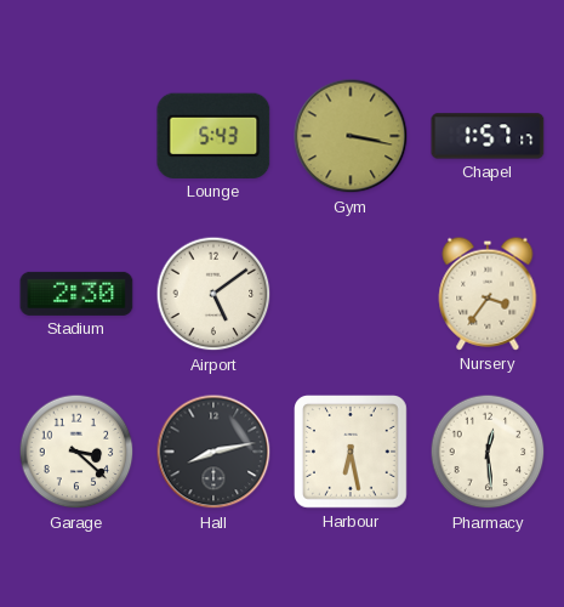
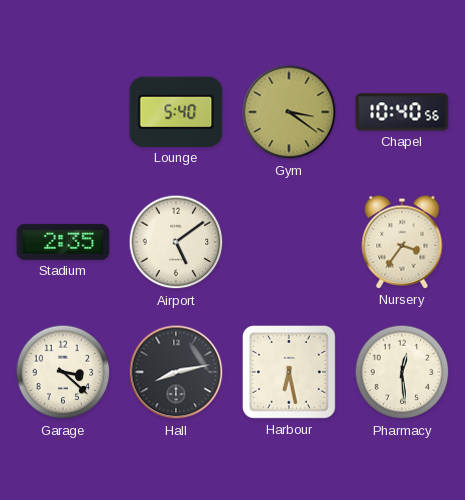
Lounge: 5:43 -> 5:40
Gym: 3:17 -> 3:21
Chapel: 1:57 -> 10:40
Stadium: 2:30 -> 2:35
